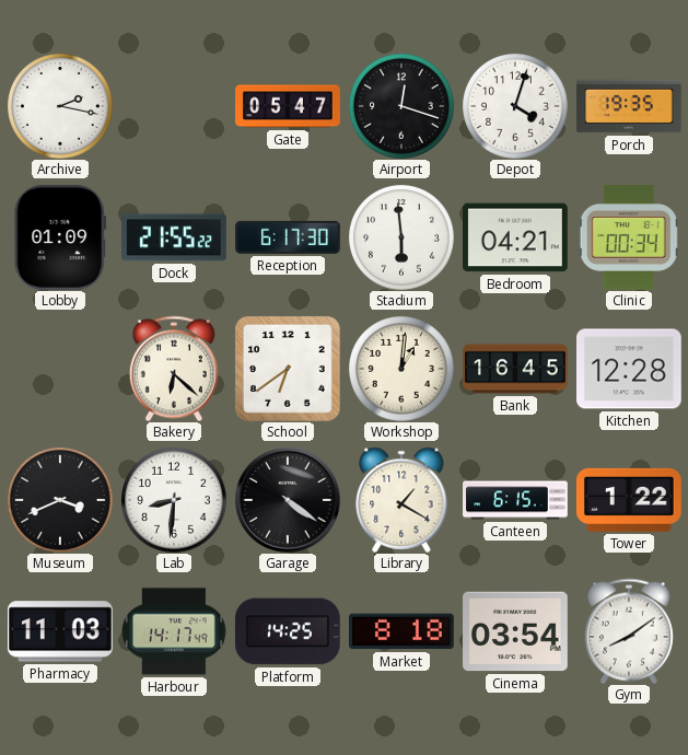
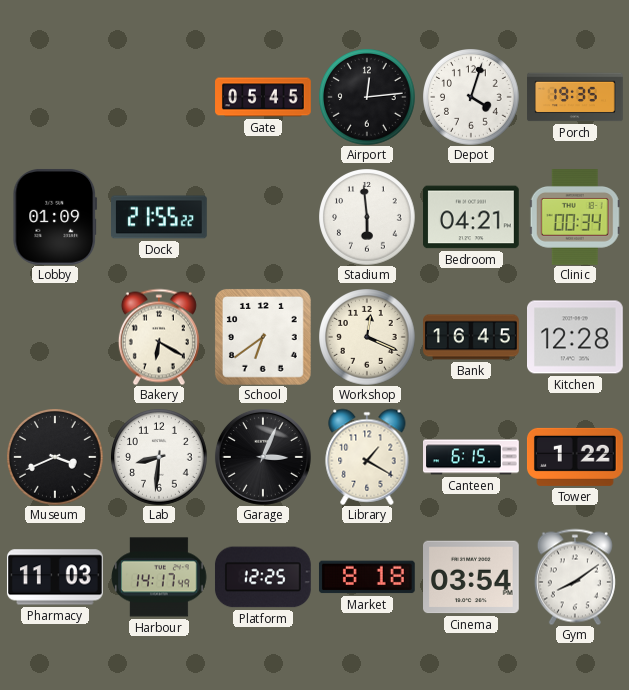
Archive: 2:17 -> none
Gate: 05:47 -> 05:45
Airport: 12:18 -> 12:14
Reception: 6:17 -> none
Bakery: 6:22 -> 6:20
Workshop: 1:01 -> 12:19
Garage: 4:21 -> 3:04
Platform: 14:25 -> 12:25
